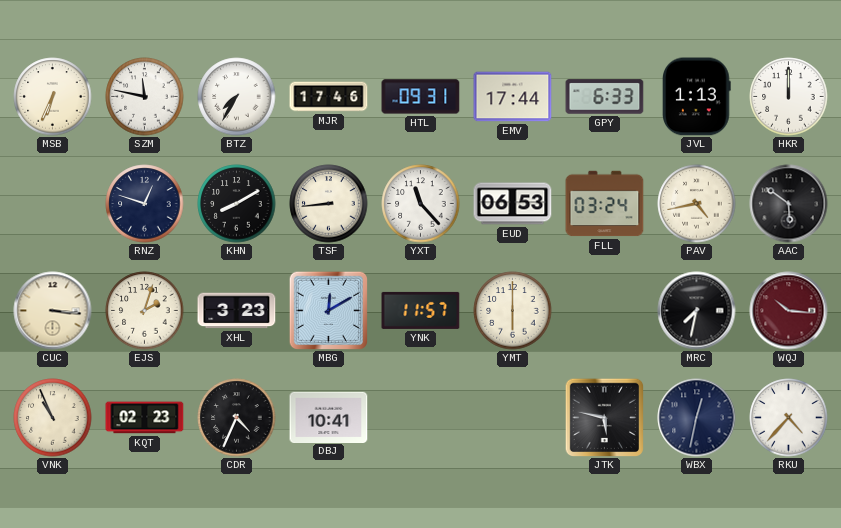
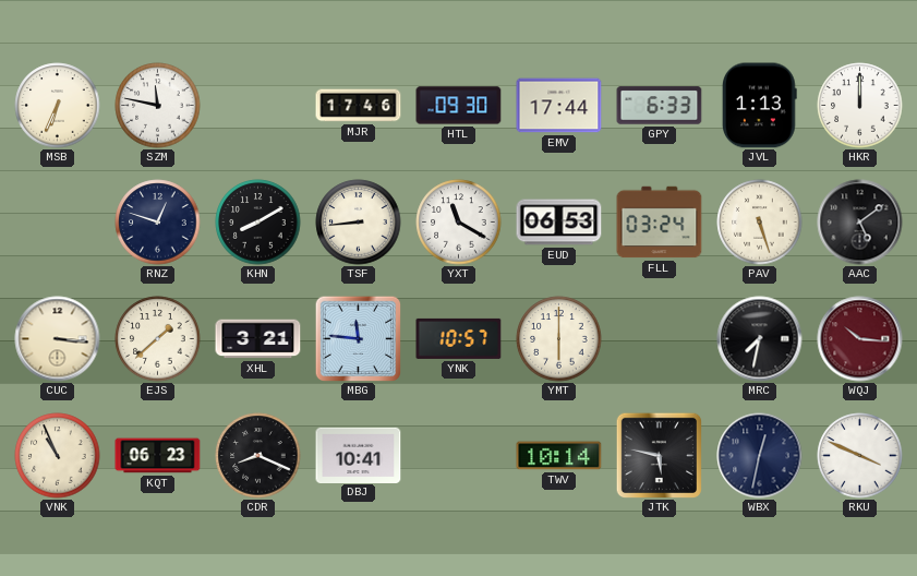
BTZ: 7:35 -> none
HTL: 09:31 -> 09:30
YXT: 11:23 -> 11:20
PAV: 4:43 -> 5:27
AAC: 5:51 -> 5:09
EJS: 2:03 -> 1:38
XHL: 3:23 -> 3:21
MBG: 12:10 -> 11:46
YNK: 11:57 -> 10:57
KQT: 02:23 -> 06:23
CDR: 4:34 -> 8:19
TWV: none -> 10:14
RKU: 4:37 -> 3:49
